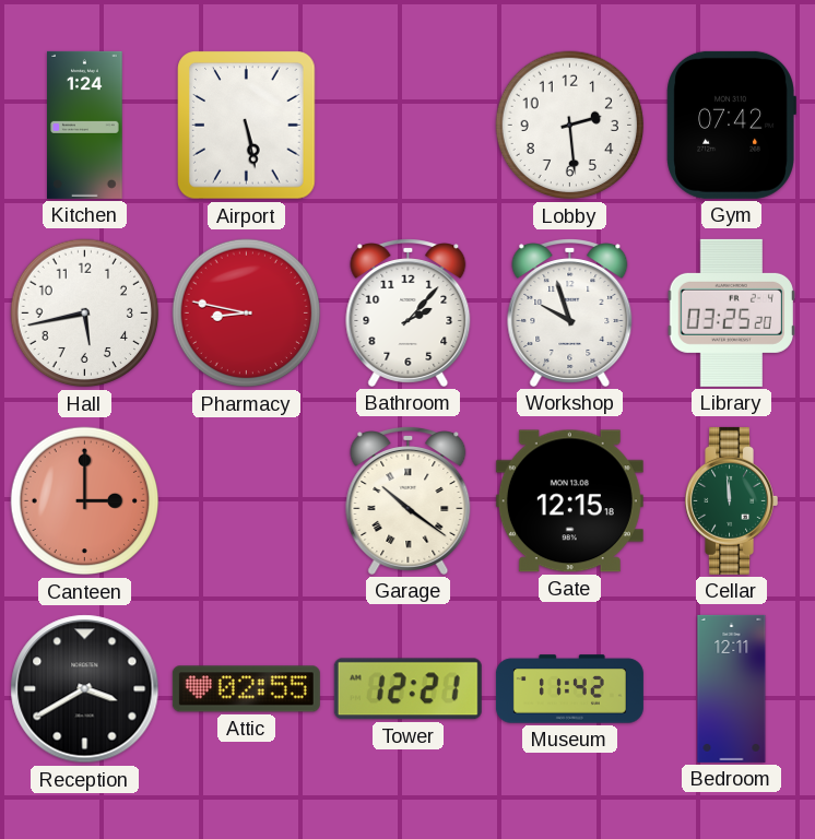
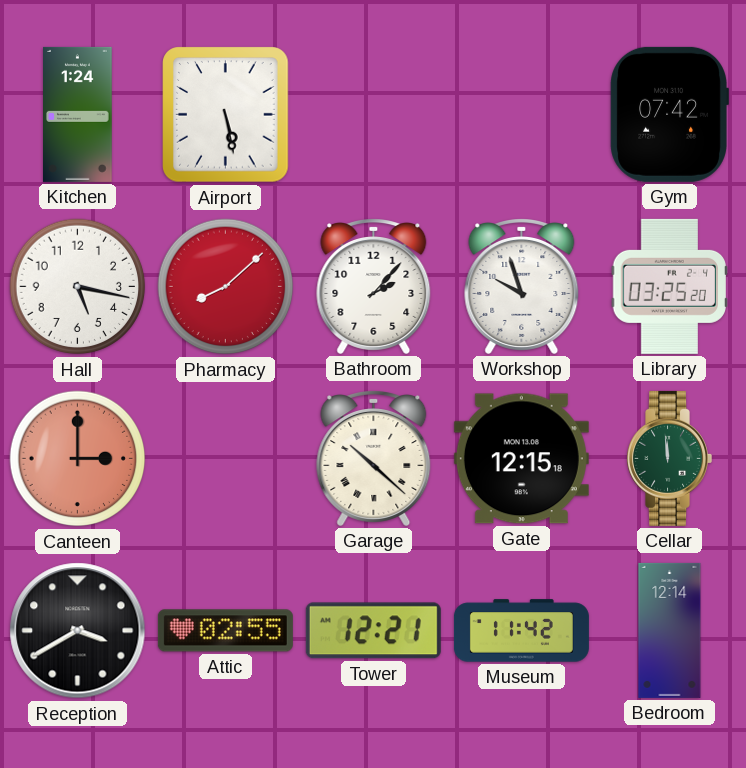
Lobby: 2:29 -> none
Hall: 5:43 -> 5:17
Pharmacy: 8:47 -> 8:08
Garage: 10:21 -> 10:22
Bedroom: 12:11 -> 12:14
